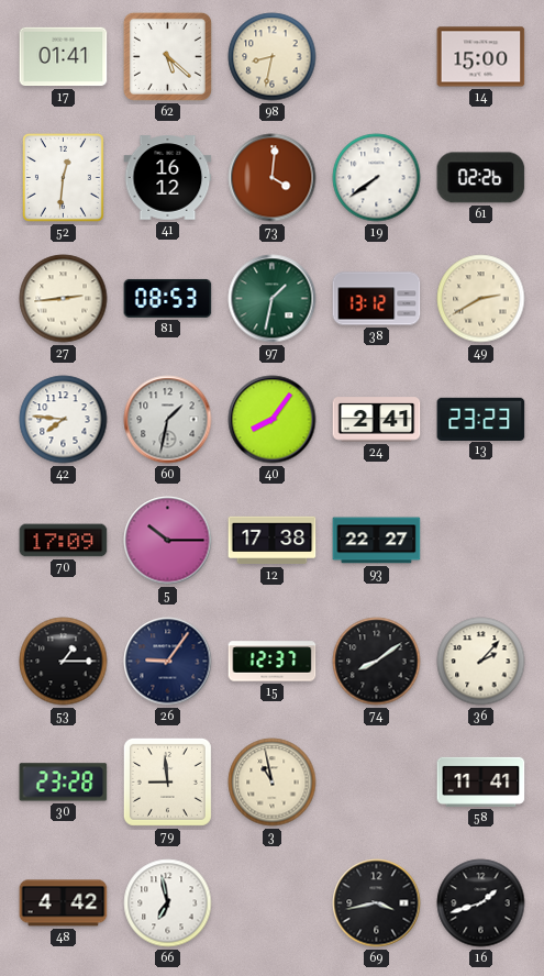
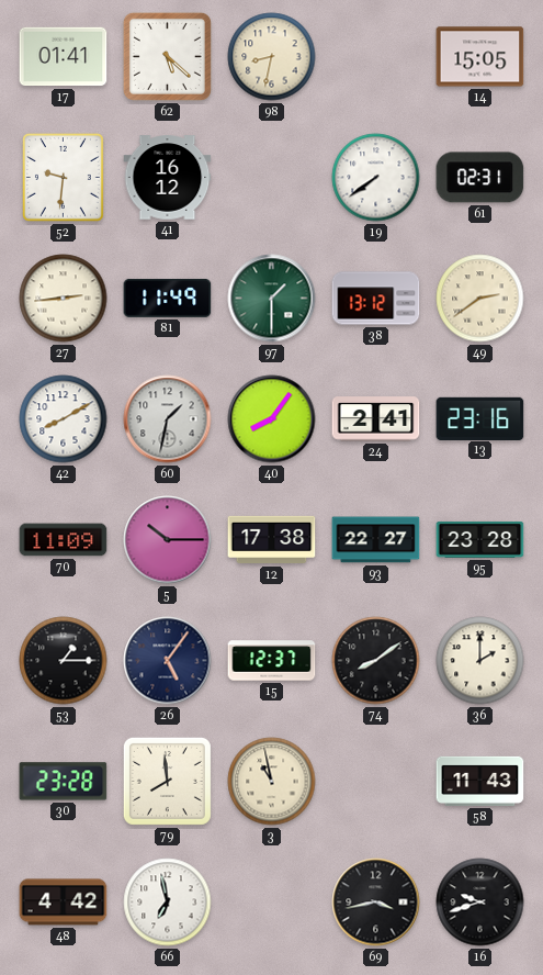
14: 15:00 -> 15:05
52: 12:31 -> 9:31
73: 4:01 -> none
61: 02:26 -> 02:31
81: 08:53 -> 11:49
97: 1:32 -> 1:30
49: 2:40 -> 2:39
42: 7:46 -> 8:10
13: 23:23 -> 23:16
70: 17:09 -> 11:09
95: none -> 23:28
26: 9:06 -> 5:06
36: 2:07 -> 2:00
79: 8:59 -> 7:59
58: 11:41 -> 11:43
16: 1:42 -> 9:42
